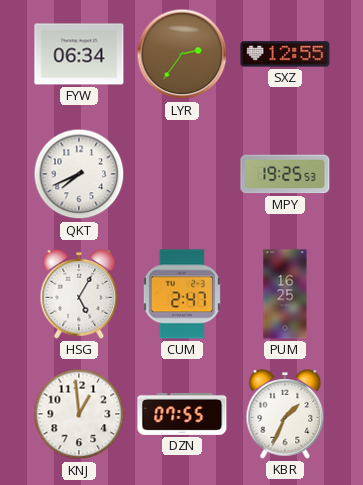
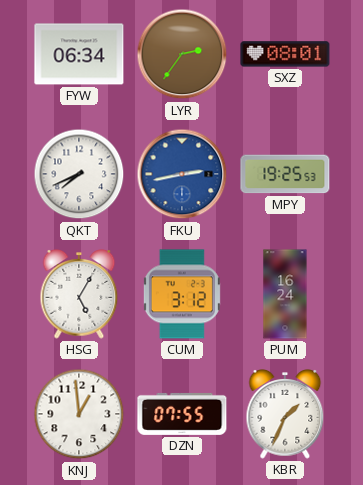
SXZ: 12:55 -> 08:01
FKU: none -> 2:43
CUM: 2:47 -> 3:12
PUM: 16:25 -> 16:24
